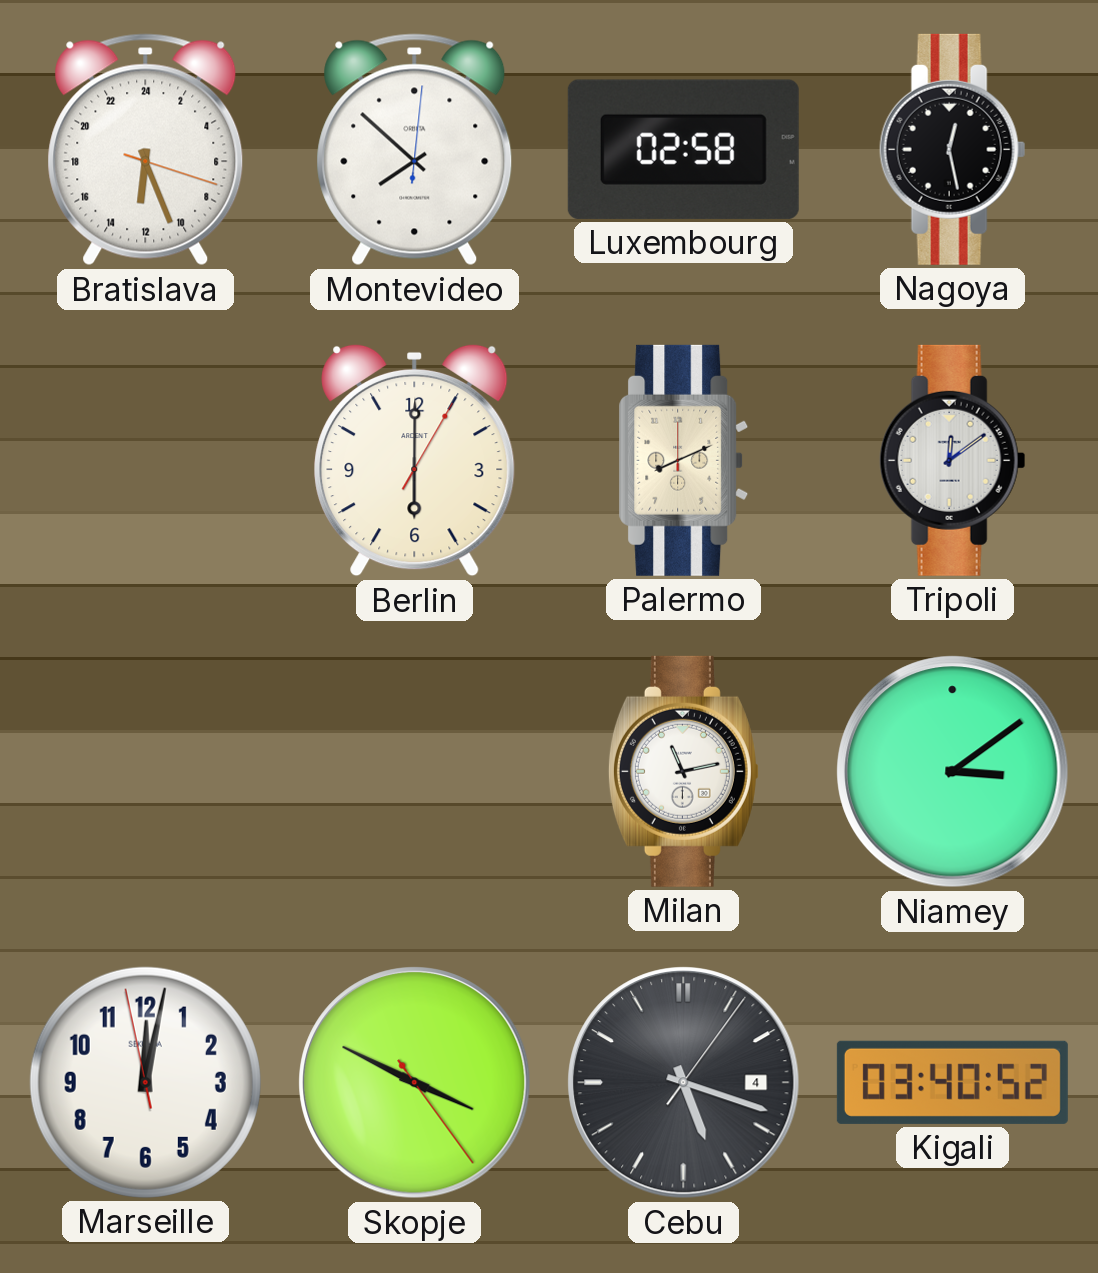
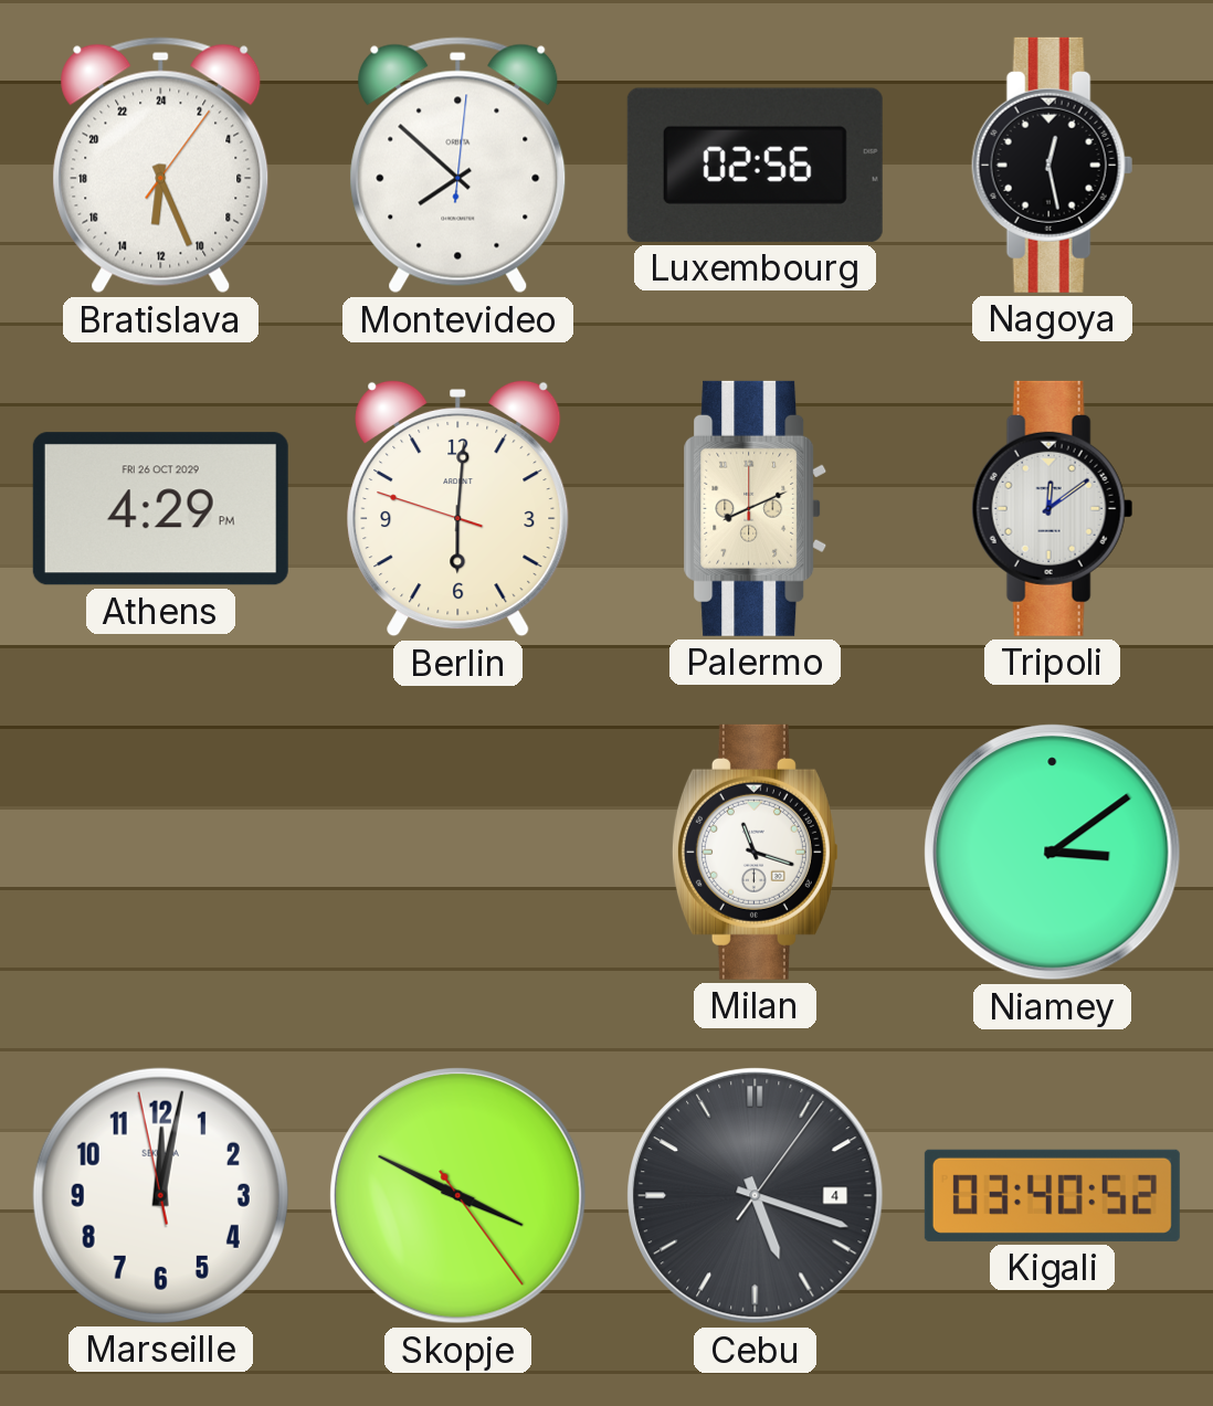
Bratislava: 12:26:18 -> 12:26:06
Luxembourg: 02:58 -> 02:56
Athens: none -> 4:29
Berlin: 6:00:05 -> 6:00:48
Milan: 11:13 -> 11:18
